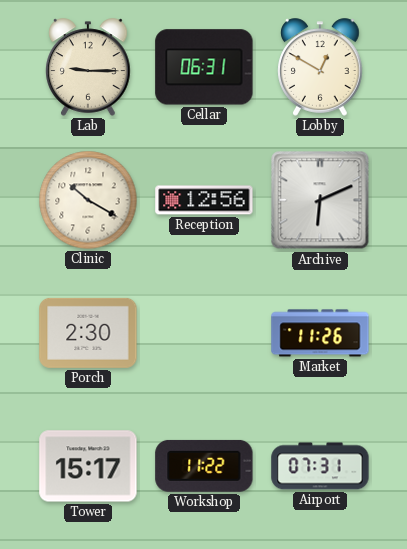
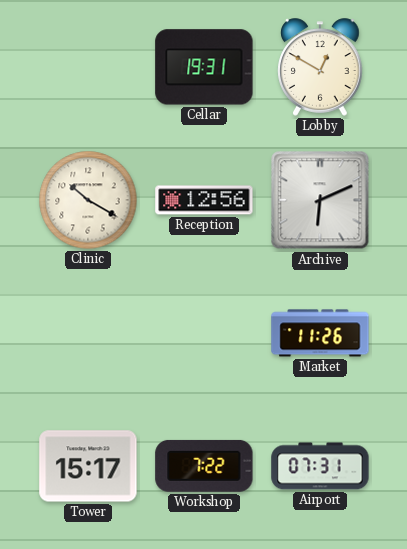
Lab: 9:15 -> none
Cellar: 06:31 -> 19:31
Porch: 2:30 -> none
Workshop: 11:22 -> 7:22
